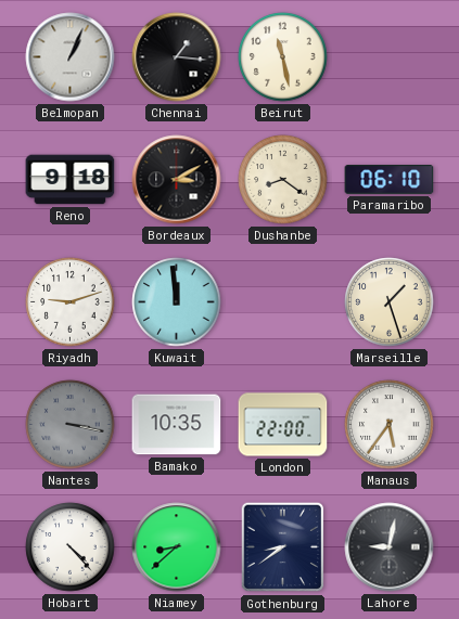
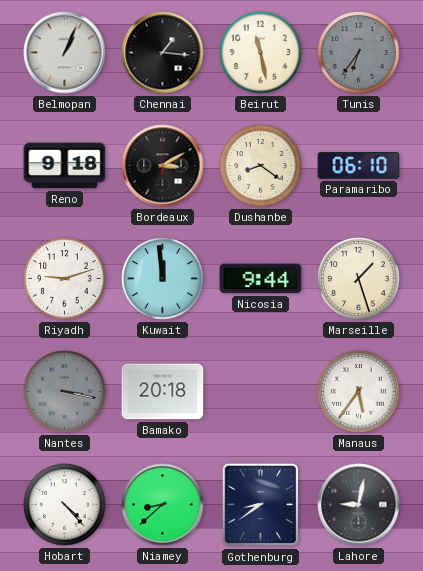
Tunis: none -> 6:36
Nicosia: none -> 9:44
Bamako: 10:35 -> 20:18
London: 22:00 -> none
